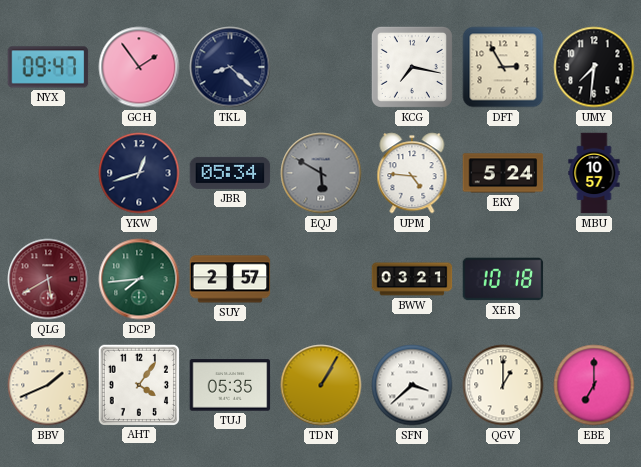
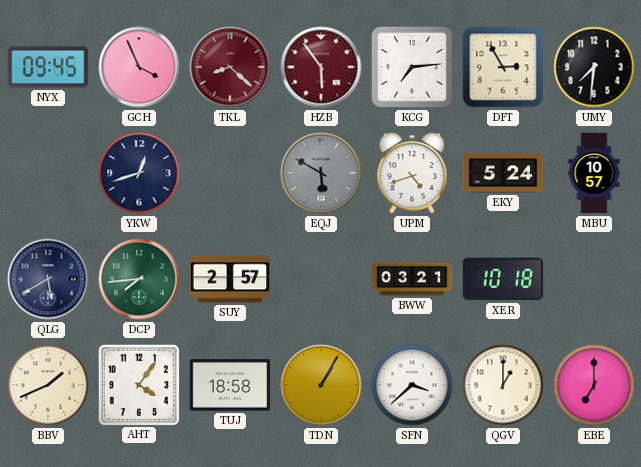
NYX: 09:47 -> 09:45
GCH: 1:54 -> 3:56
TKL dial: navy -> burgundy
HZB: none -> 5:54
KCG: 7:17 -> 7:14
JBR: 05:34 -> none
UPM: 4:46 -> 4:42
QLG dial: burgundy -> navy
TUJ: 05:35 -> 18:58
